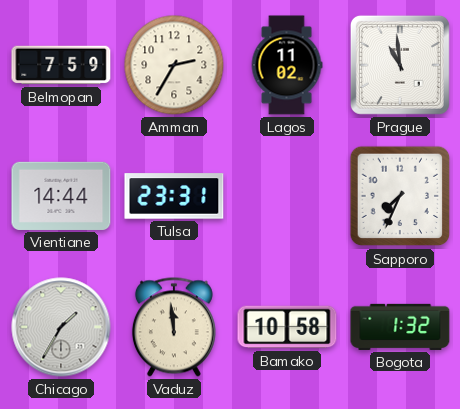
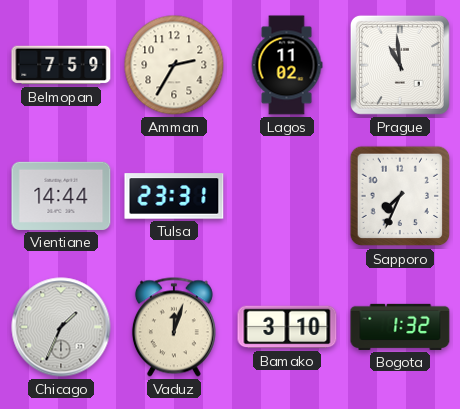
Chicago: 1:35 -> 1:34
Vaduz: 11:59 -> 12:03
Bamako: 10:58 -> 3:10
